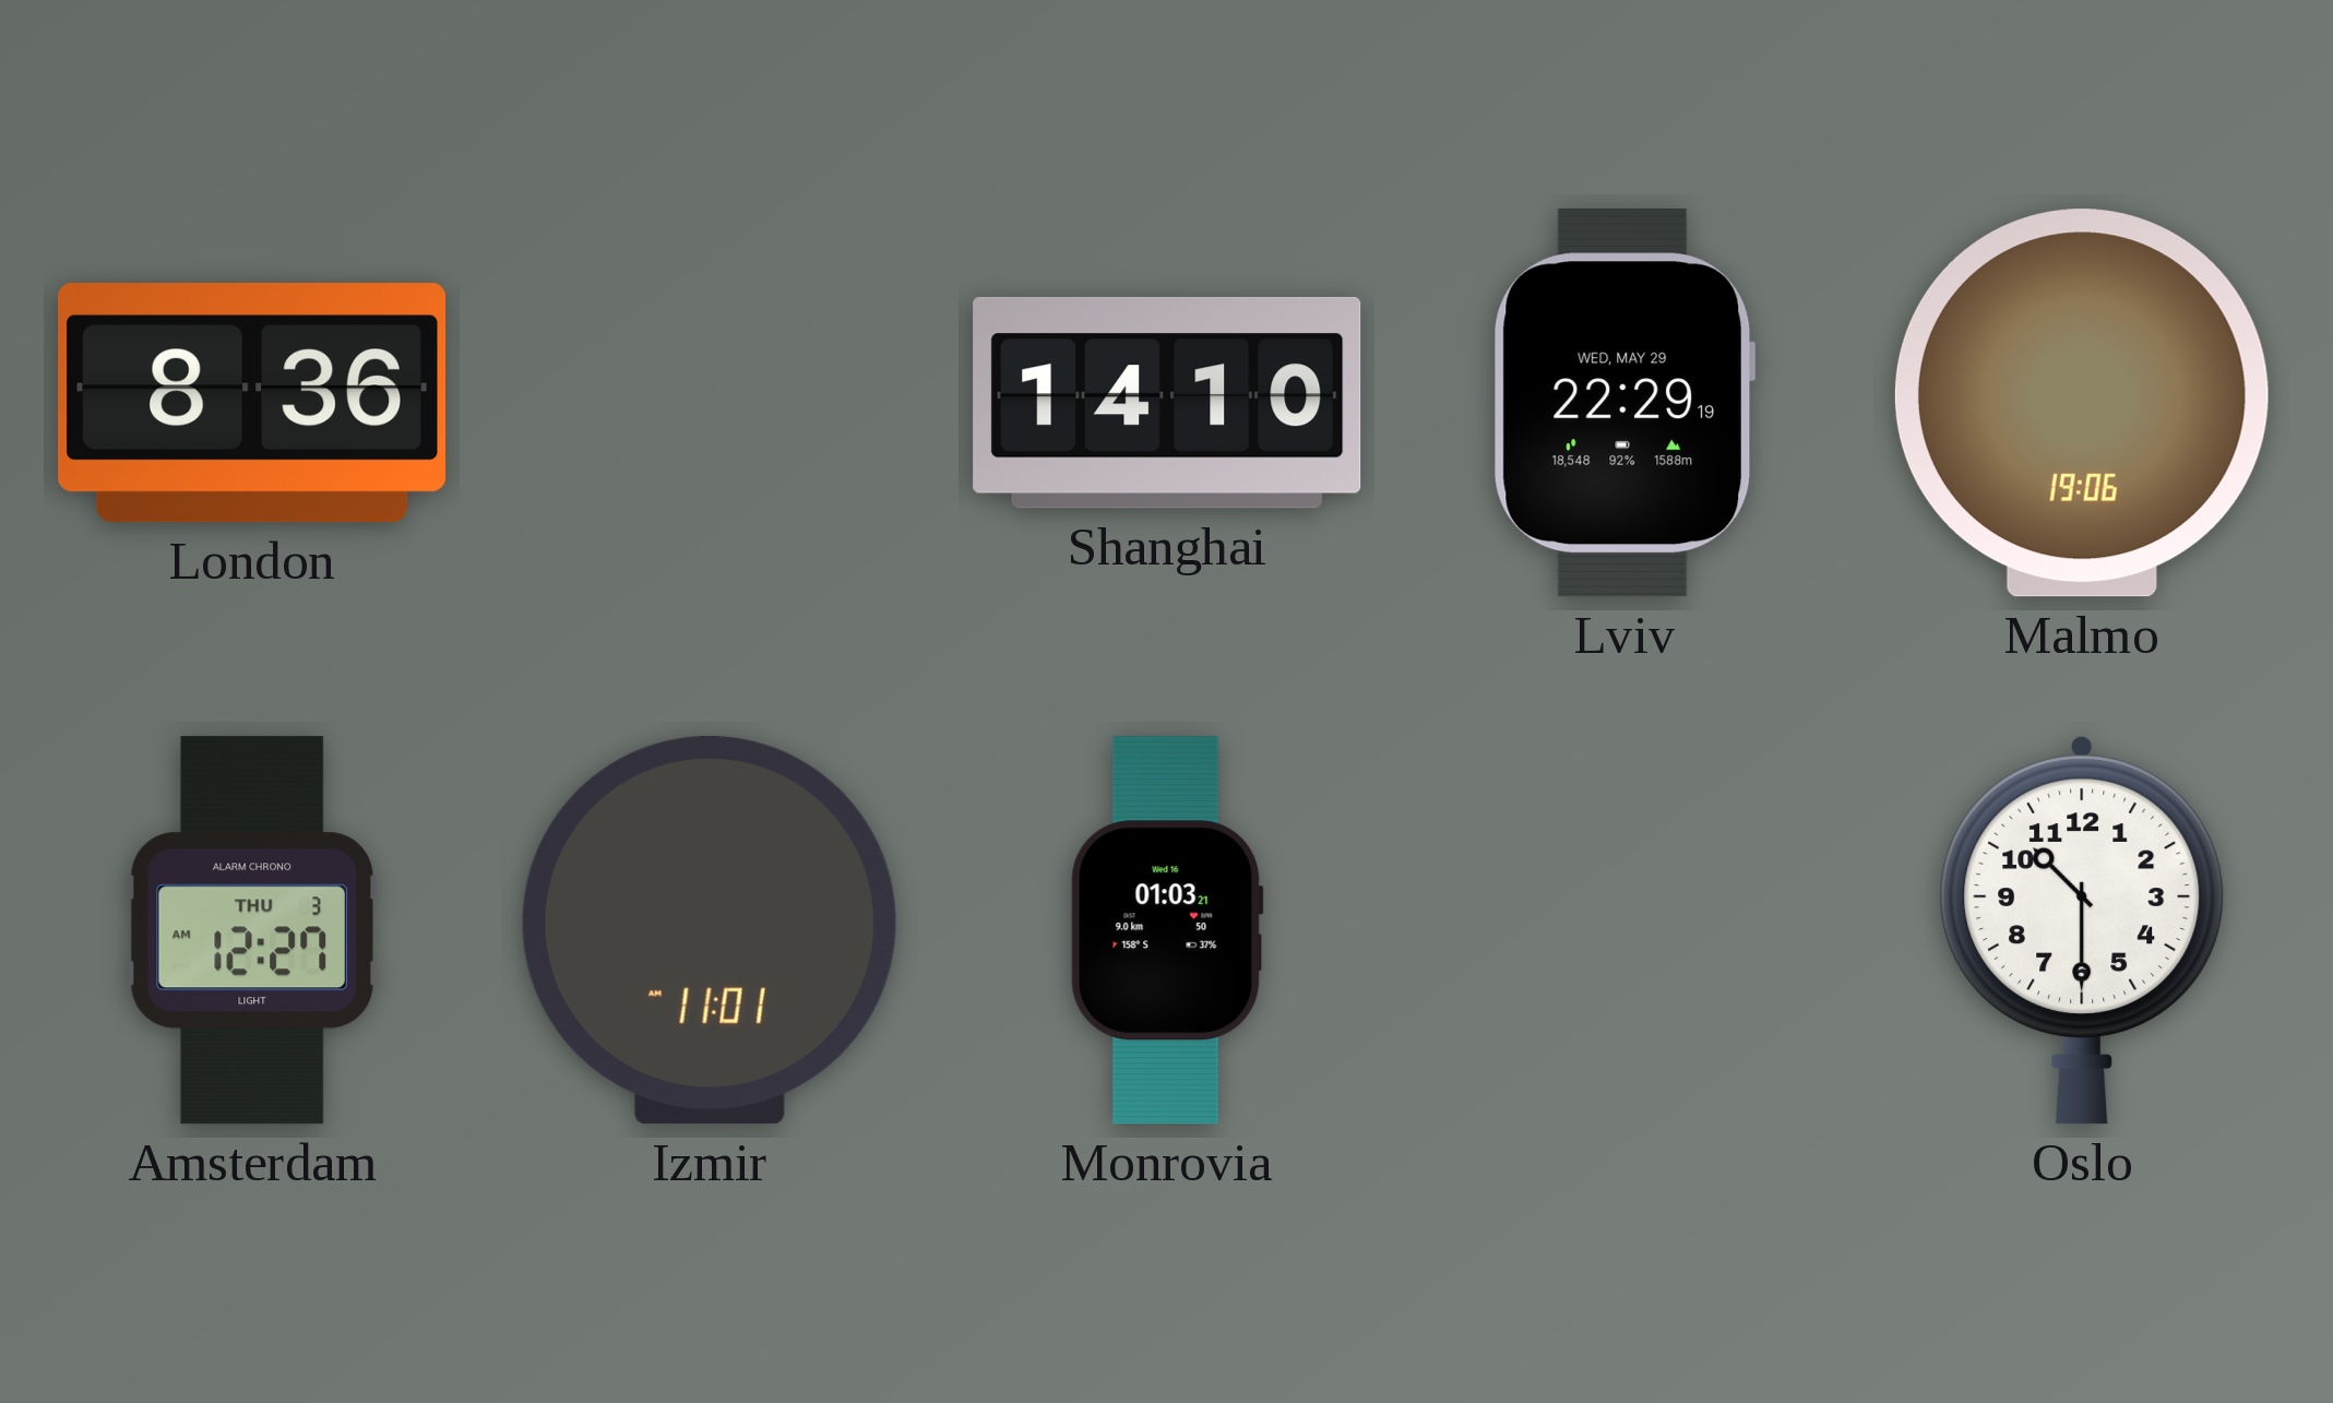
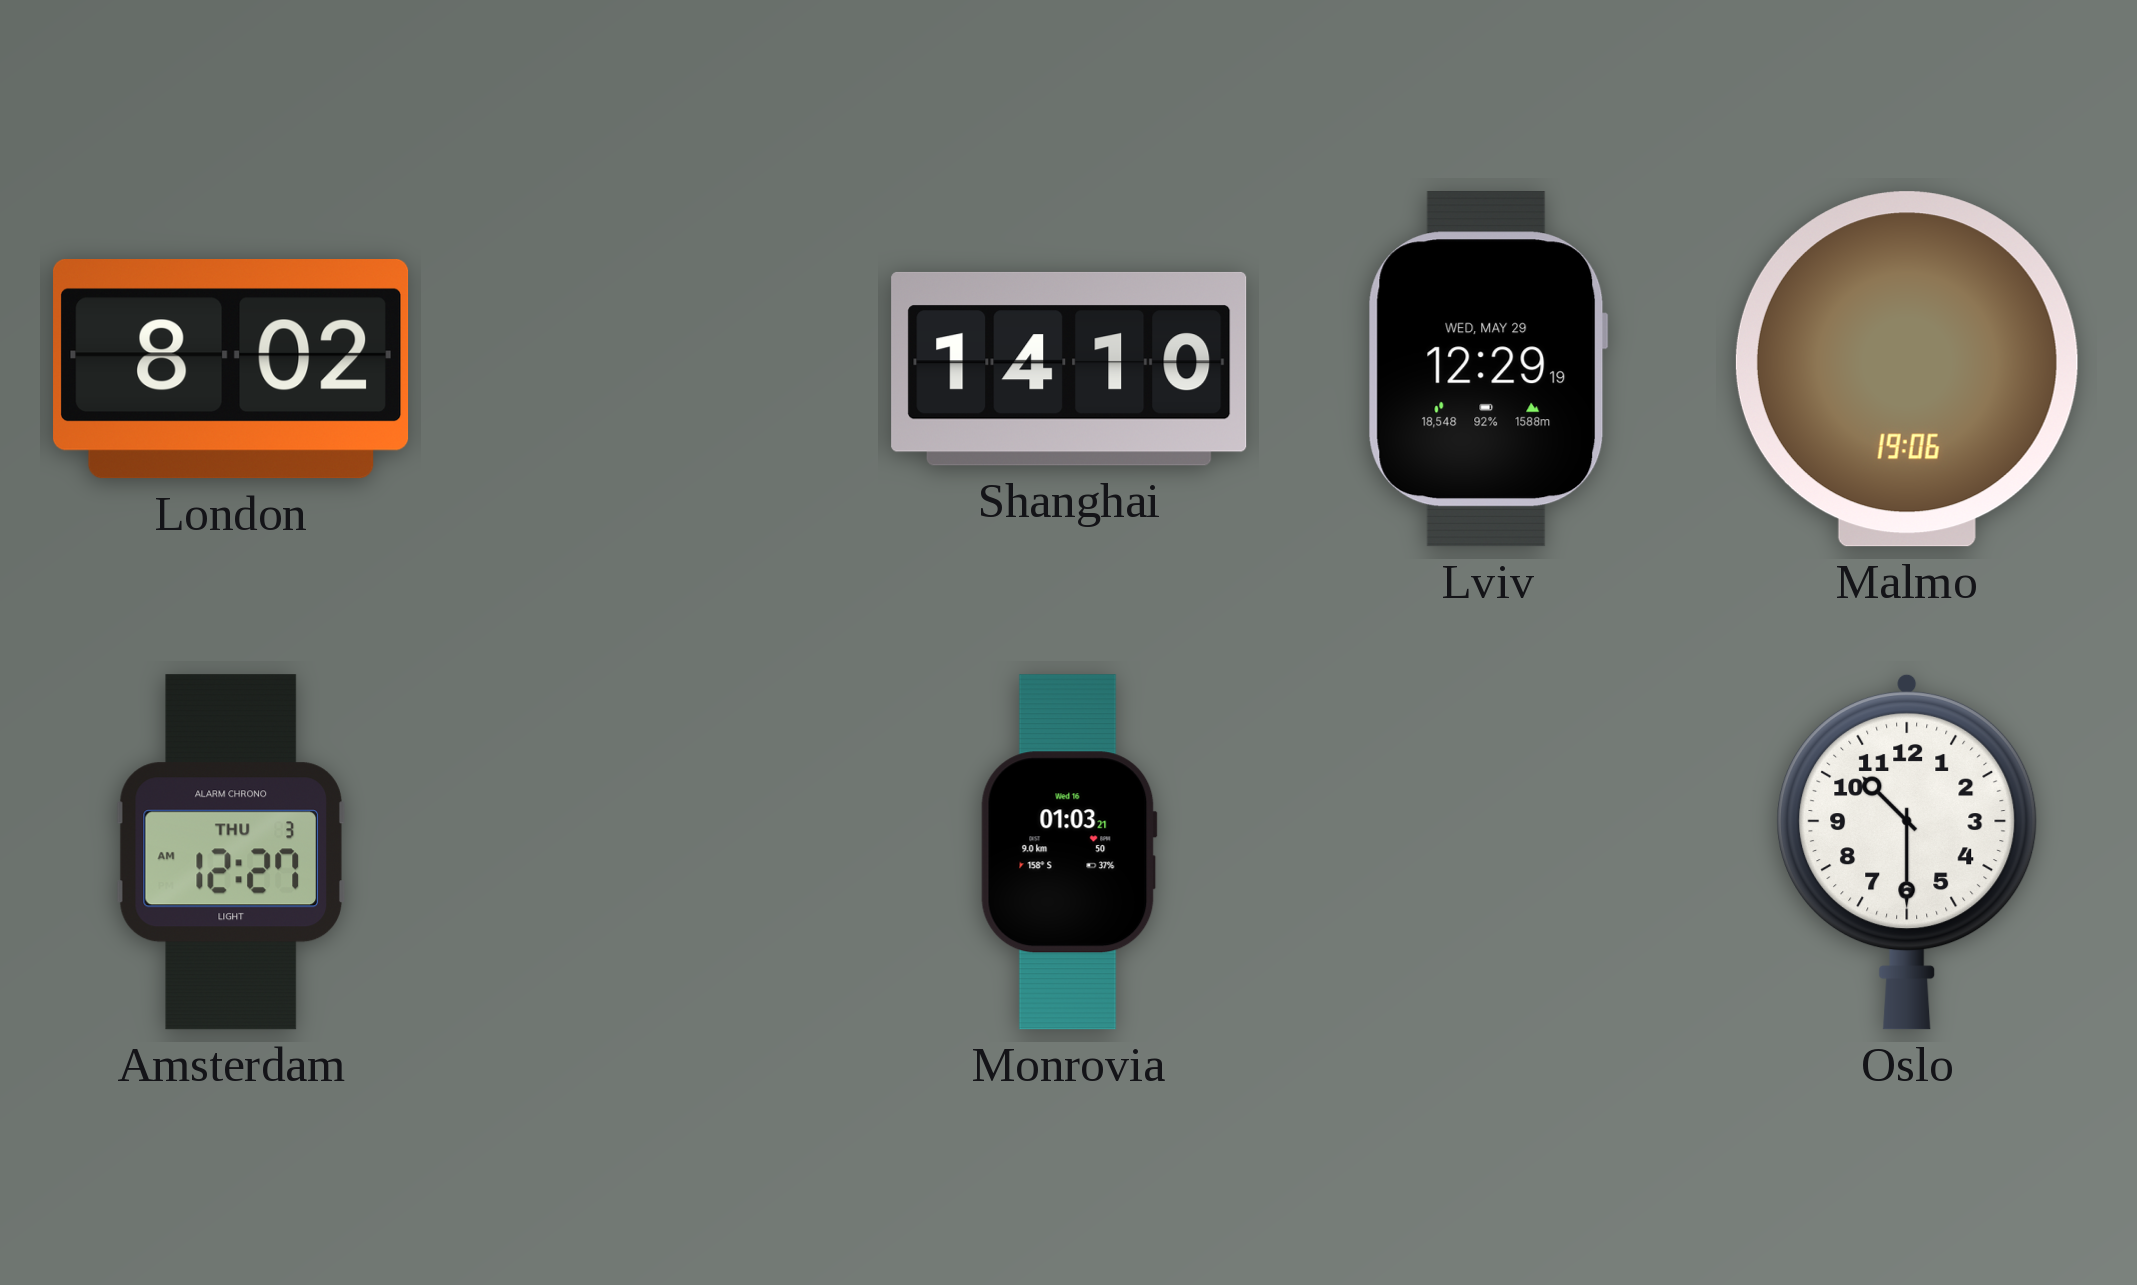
London: 8:36 -> 8:02
Lviv: 22:29 -> 12:29
Izmir: 11:01 -> none
